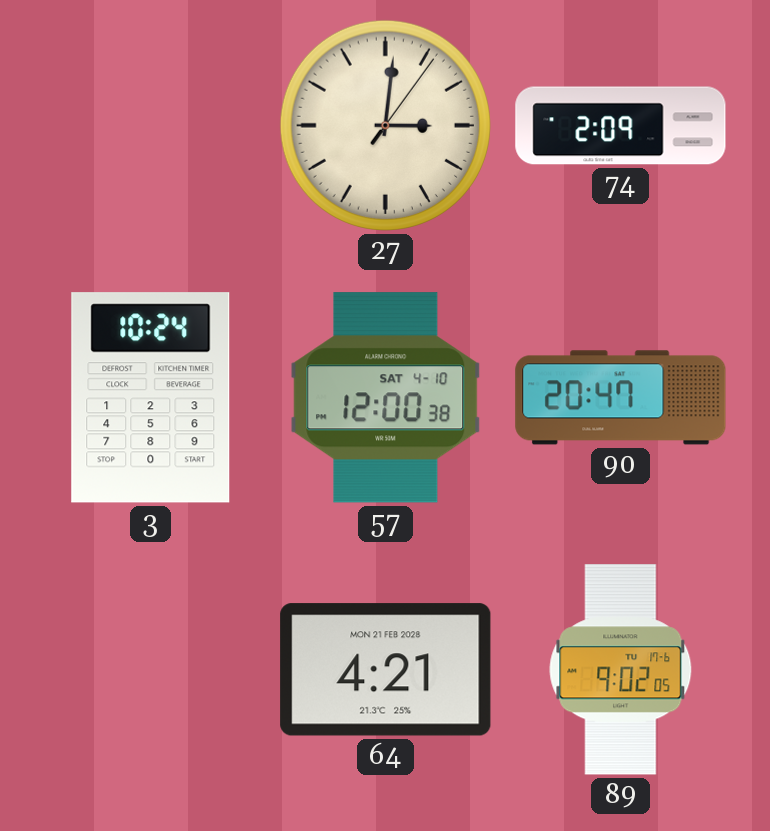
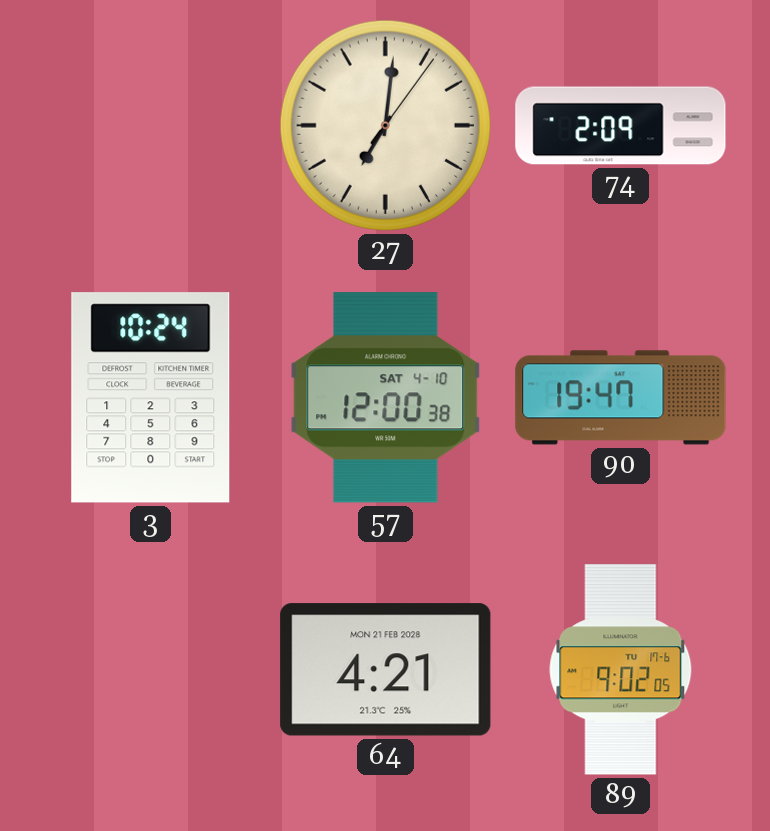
27: 3:01 -> 7:01
90: 20:47 -> 19:47
